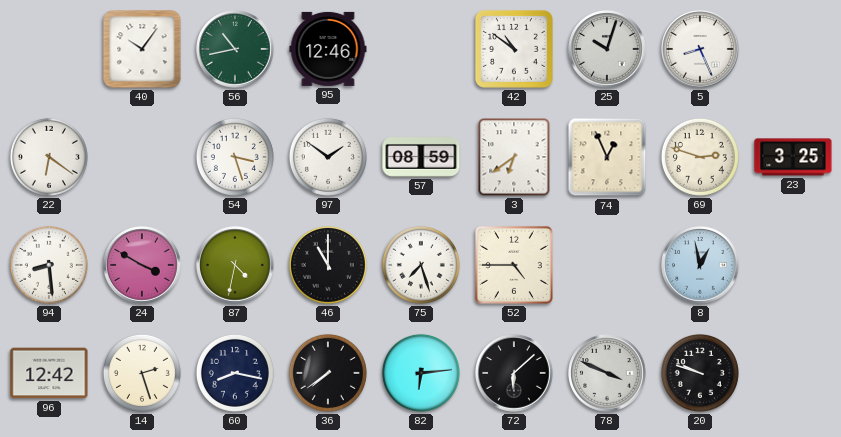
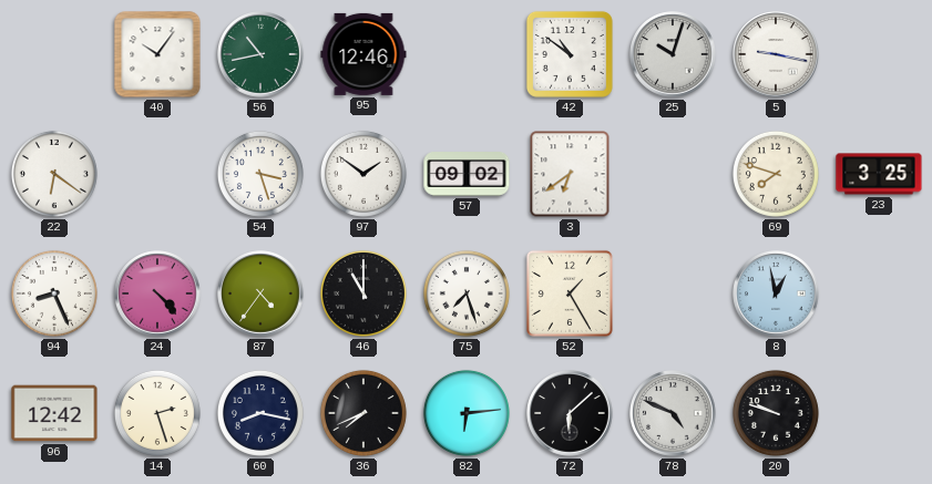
5: 8:26 -> 9:17
57: 08:59 -> 09:02
74: 12:56 -> none
69: 2:48 -> 7:48
94: 8:29 -> 8:26
24: 3:50 -> 4:23
87: 4:32 -> 4:36
52: 4:45 -> 1:25
36: 7:39 -> 7:41
78: 3:49 -> 4:49
